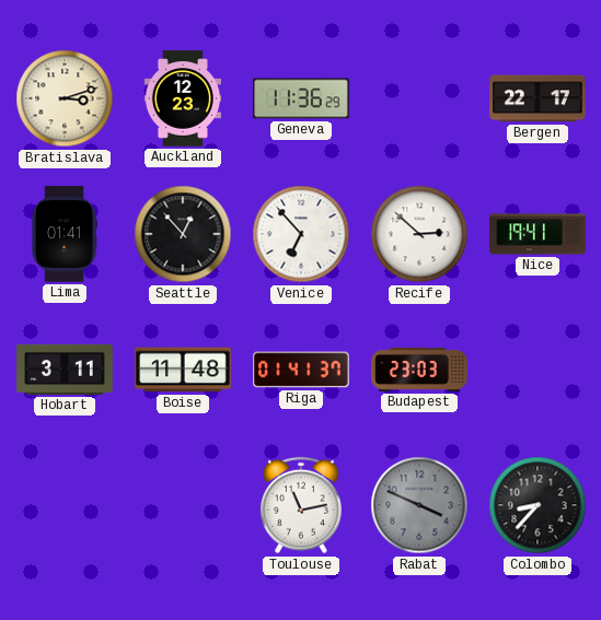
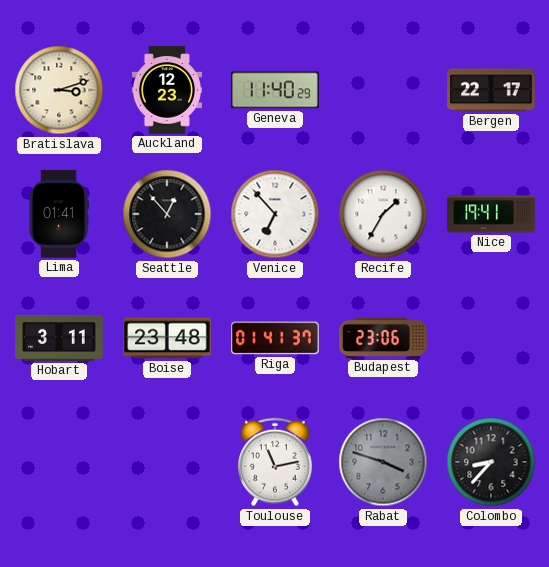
Geneva: 11:36 -> 11:40
Recife: 2:52 -> 1:35
Boise: 11:48 -> 23:48
Budapest: 23:03 -> 23:06
Rabat: 3:49 -> 3:48
